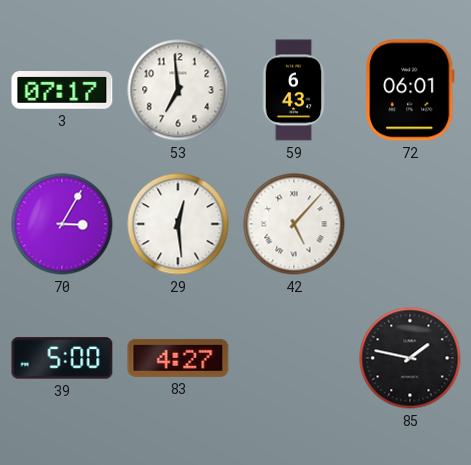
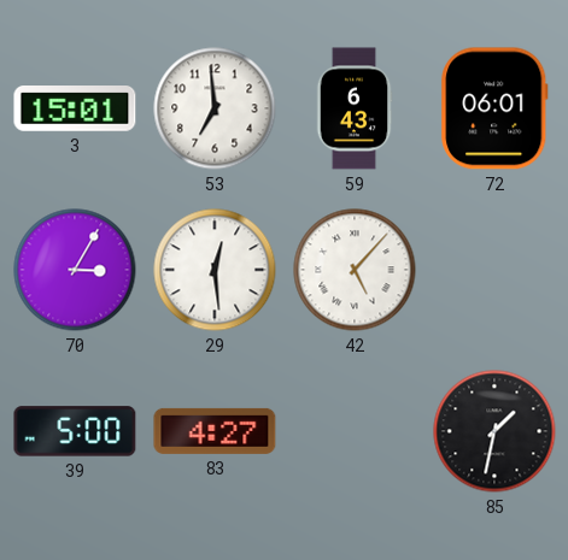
3: 07:17 -> 15:01
85: 1:47 -> 1:32
